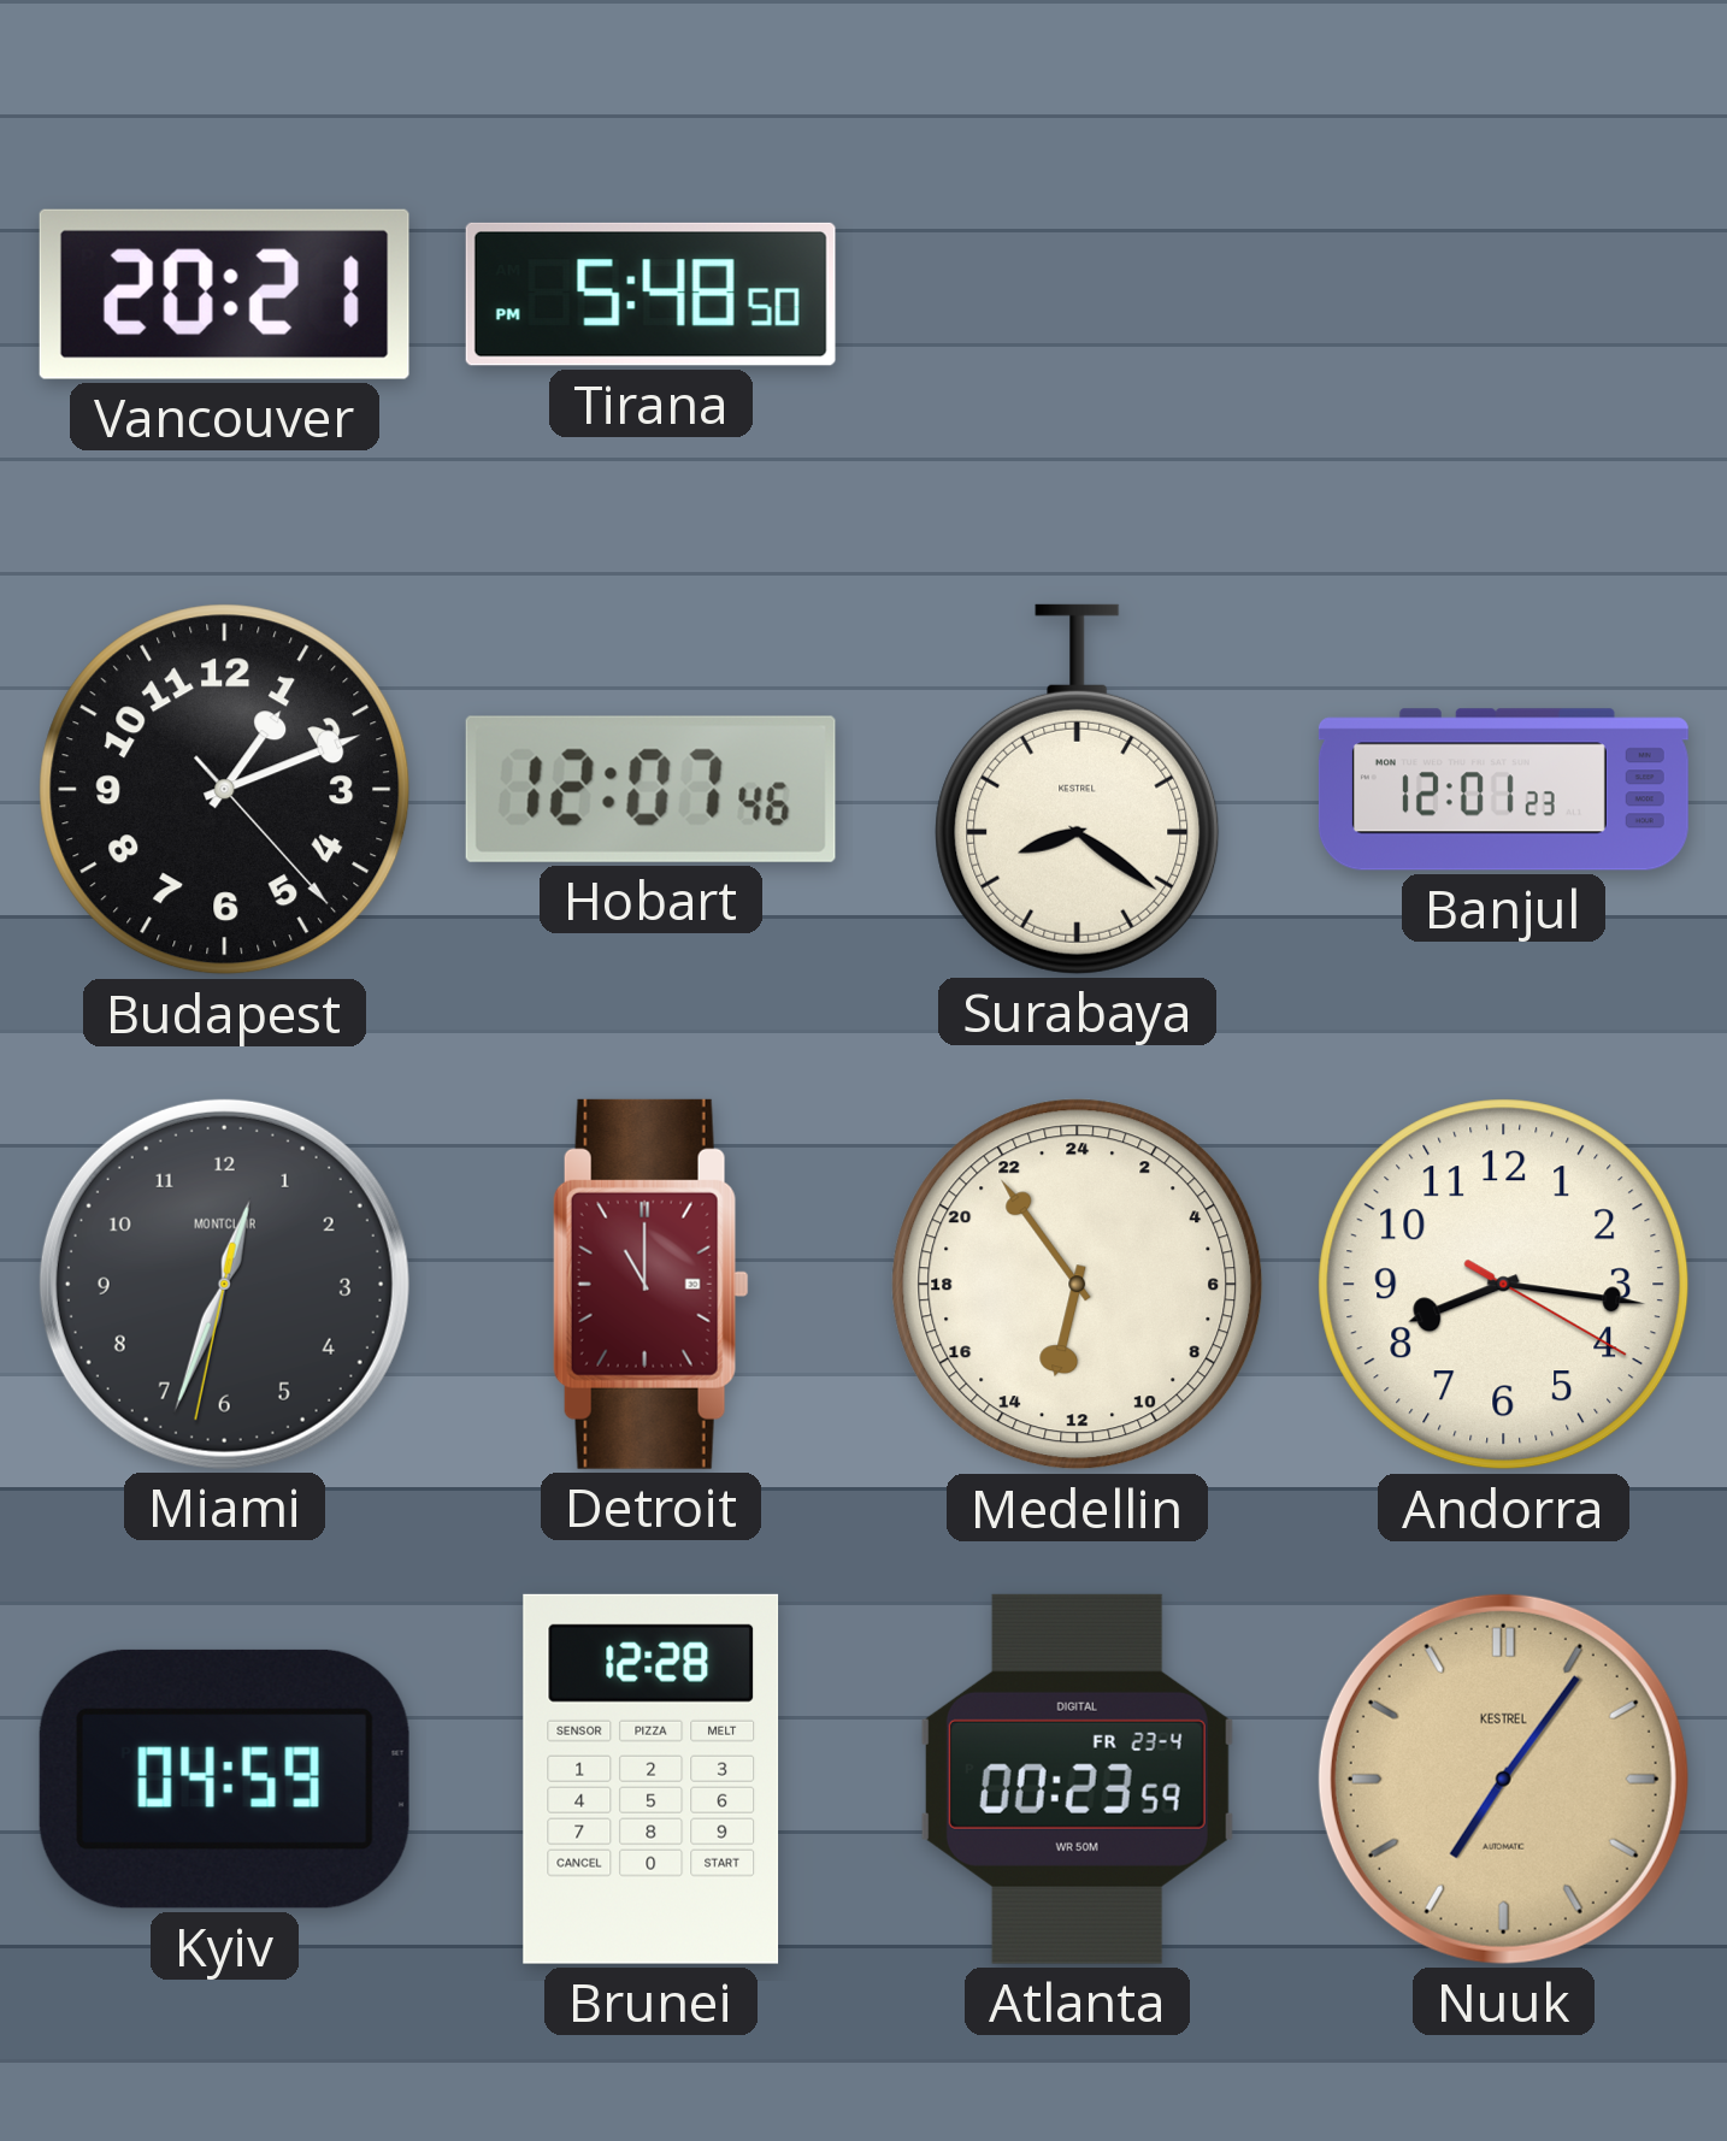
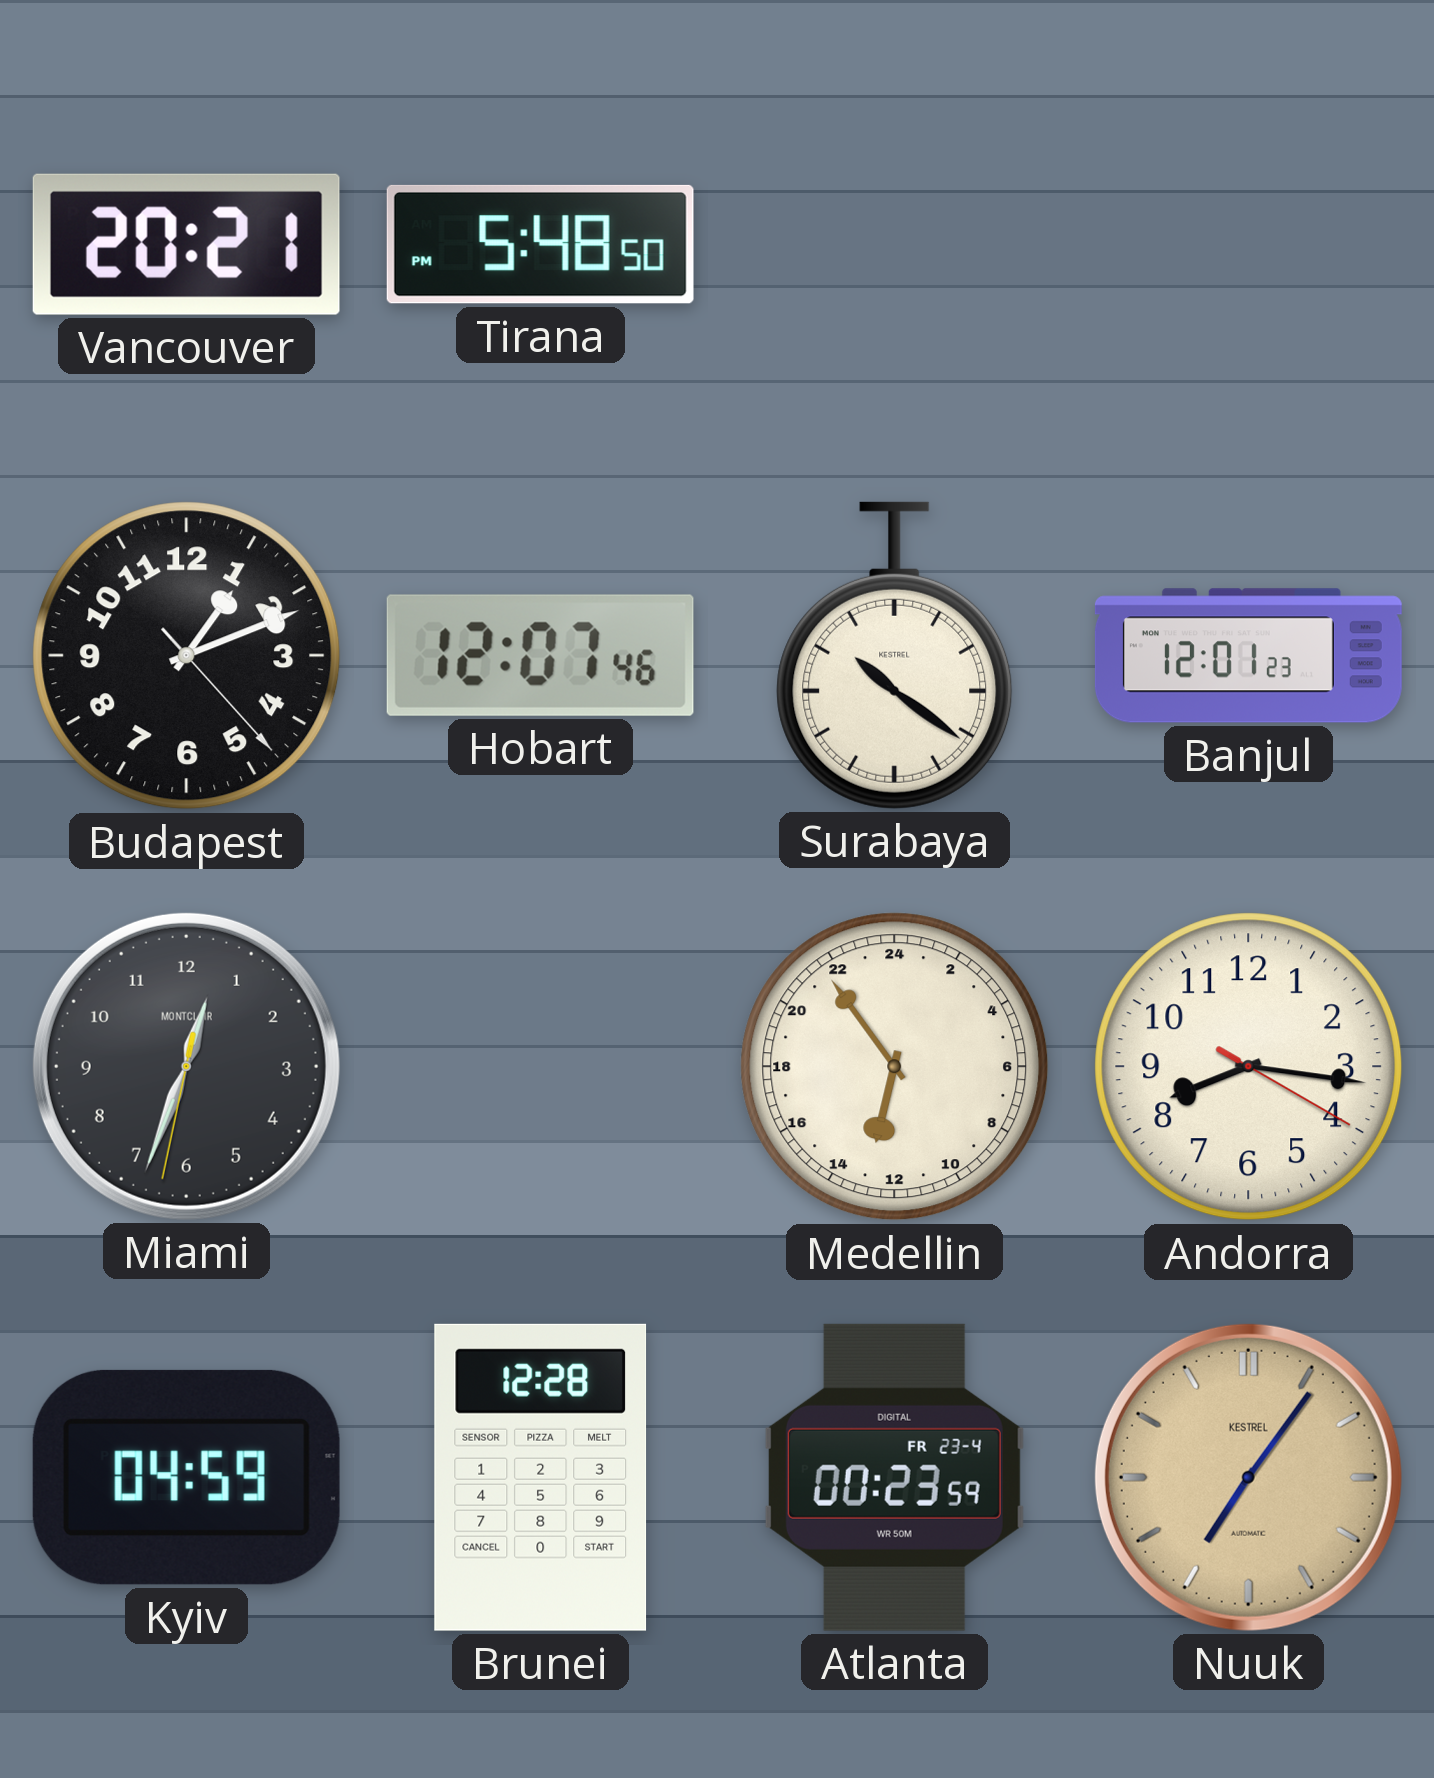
Surabaya: 8:21 -> 10:21
Detroit: 11:00 -> none
